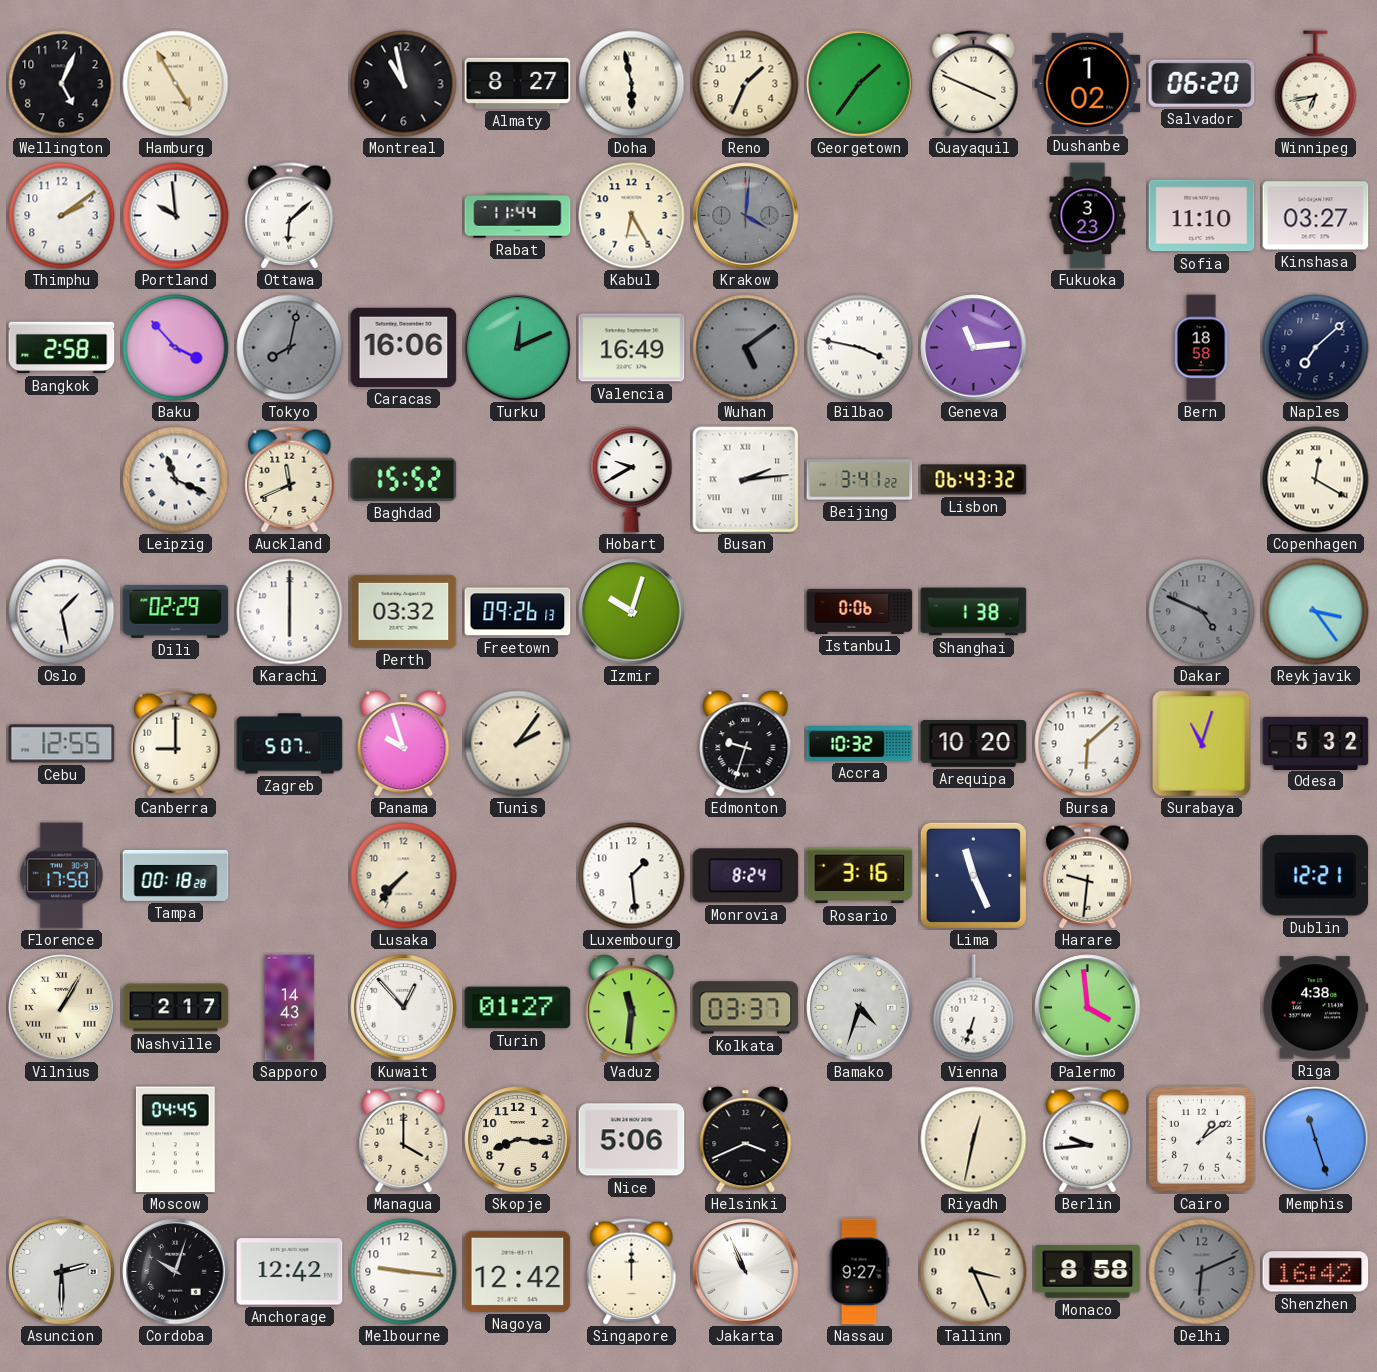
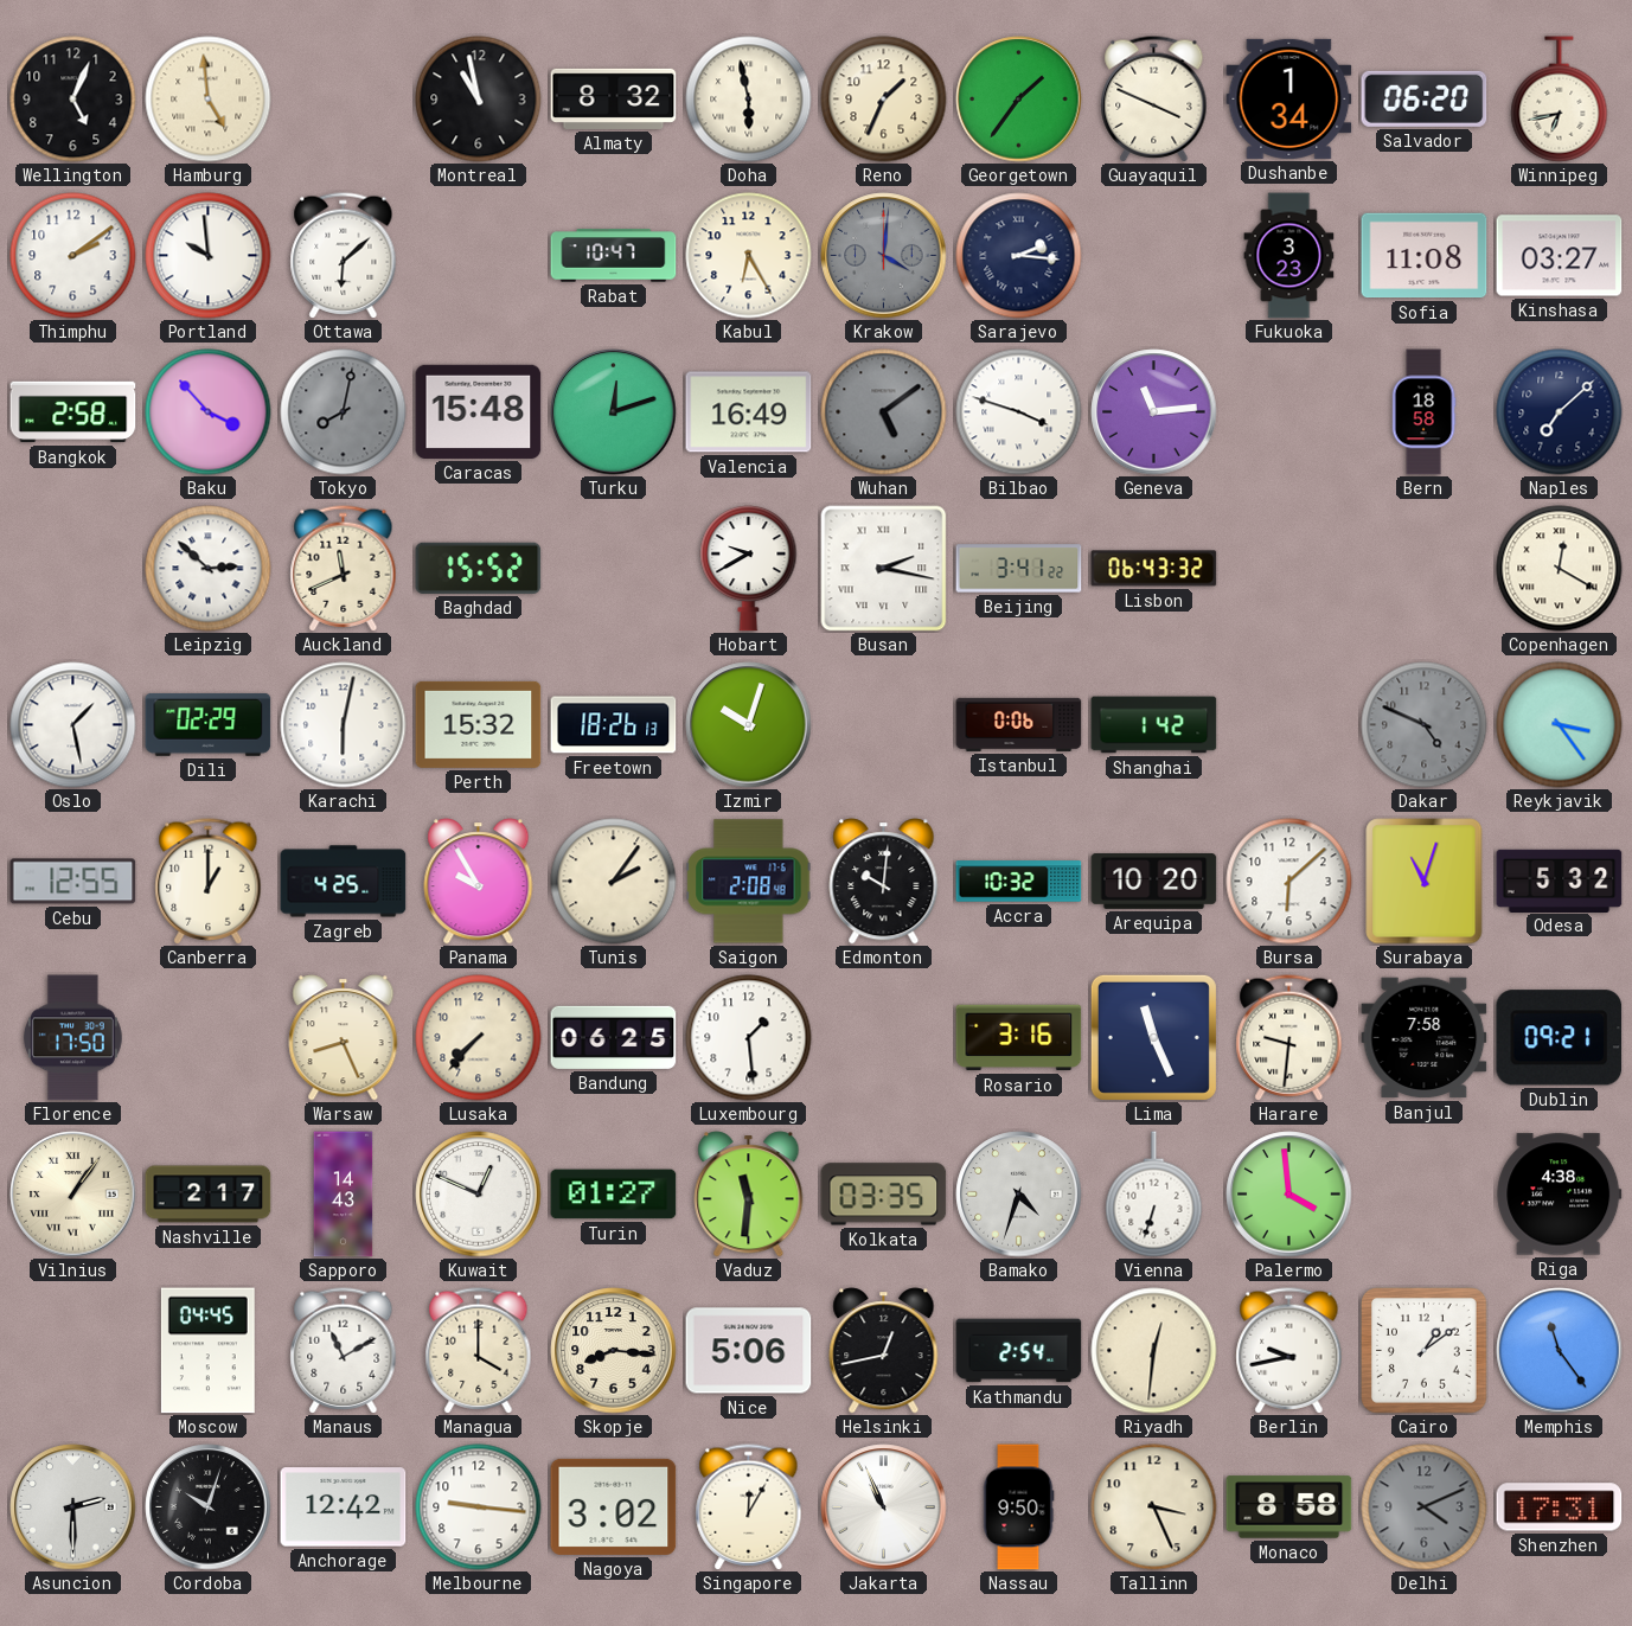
Hamburg: 4:55 -> 4:59
Almaty: 8:27 -> 8:32
Dushanbe: 1:02 -> 1:34
Rabat: 11:44 -> 10:47
Sarajevo: none -> 2:16
Sofia: 11:10 -> 11:08
Caracas: 16:06 -> 15:48
Turku: 12:11 -> 12:12
Bilbao: 3:47 -> 3:48
Leipzig: 11:19 -> 2:52
Busan: 2:14 -> 2:17
Karachi: 6:00 -> 6:02
Perth: 03:32 -> 15:32
Freetown: 09:26 -> 18:26
Shanghai: 1:38 -> 1:42
Canberra: 9:00 -> 1:00
Zagreb: 5:07 -> 4:25
Panama: 9:57 -> 9:55
Saigon: none -> 2:08
Edmonton: 9:33 -> 10:01
Tampa: 00:18 -> none
Warsaw: none -> 8:26
Bandung: none -> 06:25
Monrovia: 8:24 -> none
Banjul: none -> 7:58
Dublin: 12:21 -> 09:21
Vilnius: 1:05 -> 1:06
Kuwait: 12:53 -> 12:49
Kolkata: 03:37 -> 03:35
Manaus: none -> 11:10
Helsinki: 3:41 -> 12:43
Kathmandu: none -> 2:54
Riyadh: 12:32 -> 12:31
Berlin: 9:44 -> 9:43
Memphis: 11:27 -> 11:24
Nagoya: 12:42 -> 3:02
Singapore: 12:00 -> 12:05
Nassau: 9:27 -> 9:50
Delhi: 6:11 -> 4:11
Shenzhen: 16:42 -> 17:31
